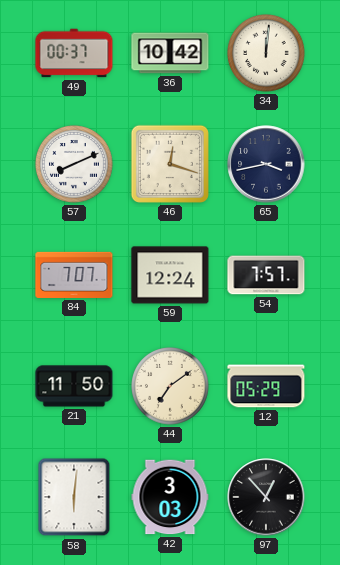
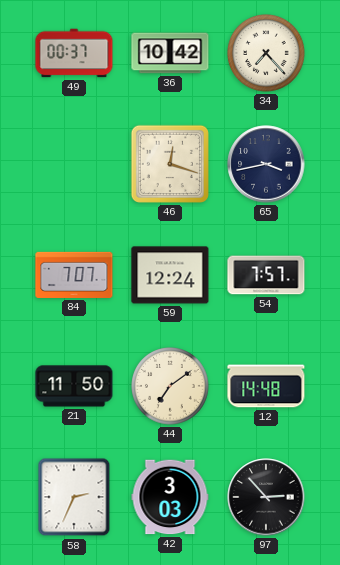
34: 12:01 -> 7:23
57: 8:11 -> none
12: 05:29 -> 14:48
58: 6:01 -> 2:34
97: 12:53 -> 2:53
